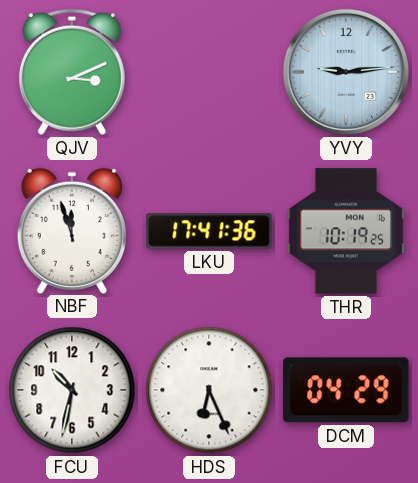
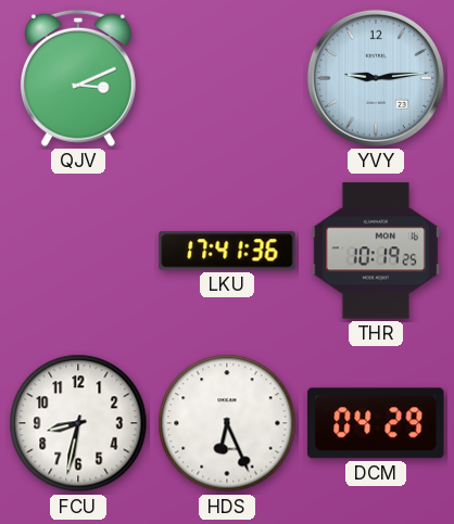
NBF: 11:57 -> none
FCU: 10:32 -> 8:32
